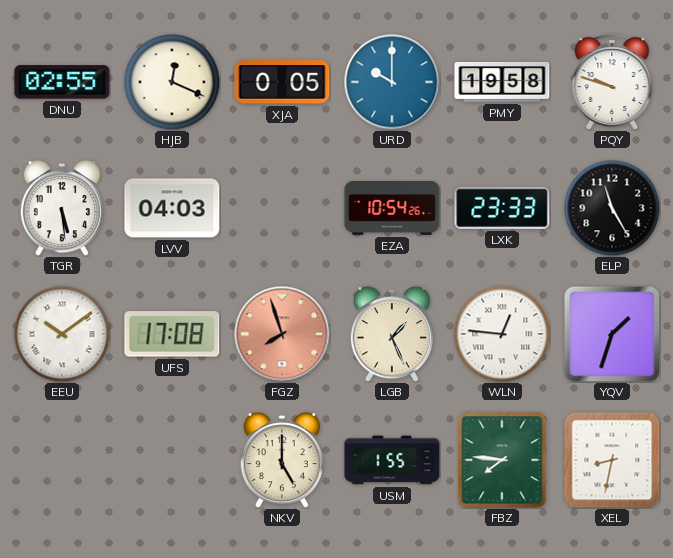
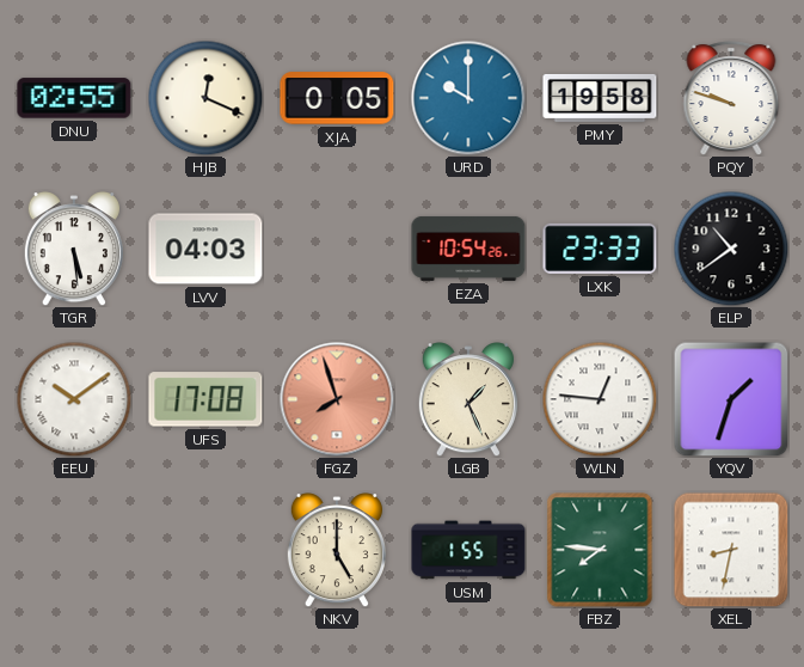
ELP: 11:25 -> 10:39
